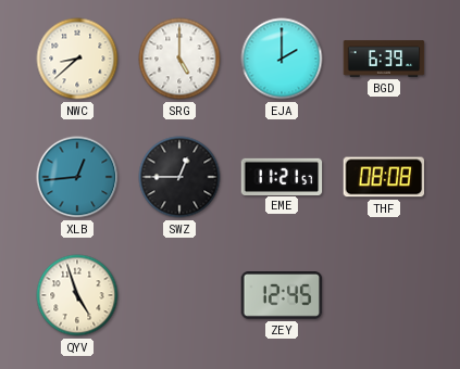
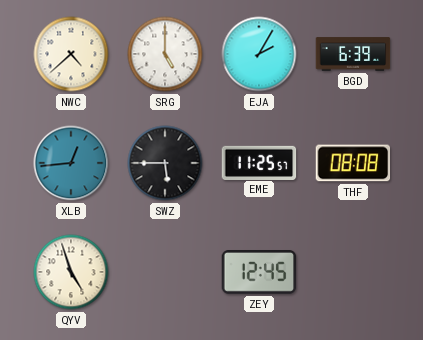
NWC: 8:38 -> 4:38
EJA: 2:00 -> 2:05
SWZ: 12:45 -> 5:45
EME: 11:21 -> 11:25
